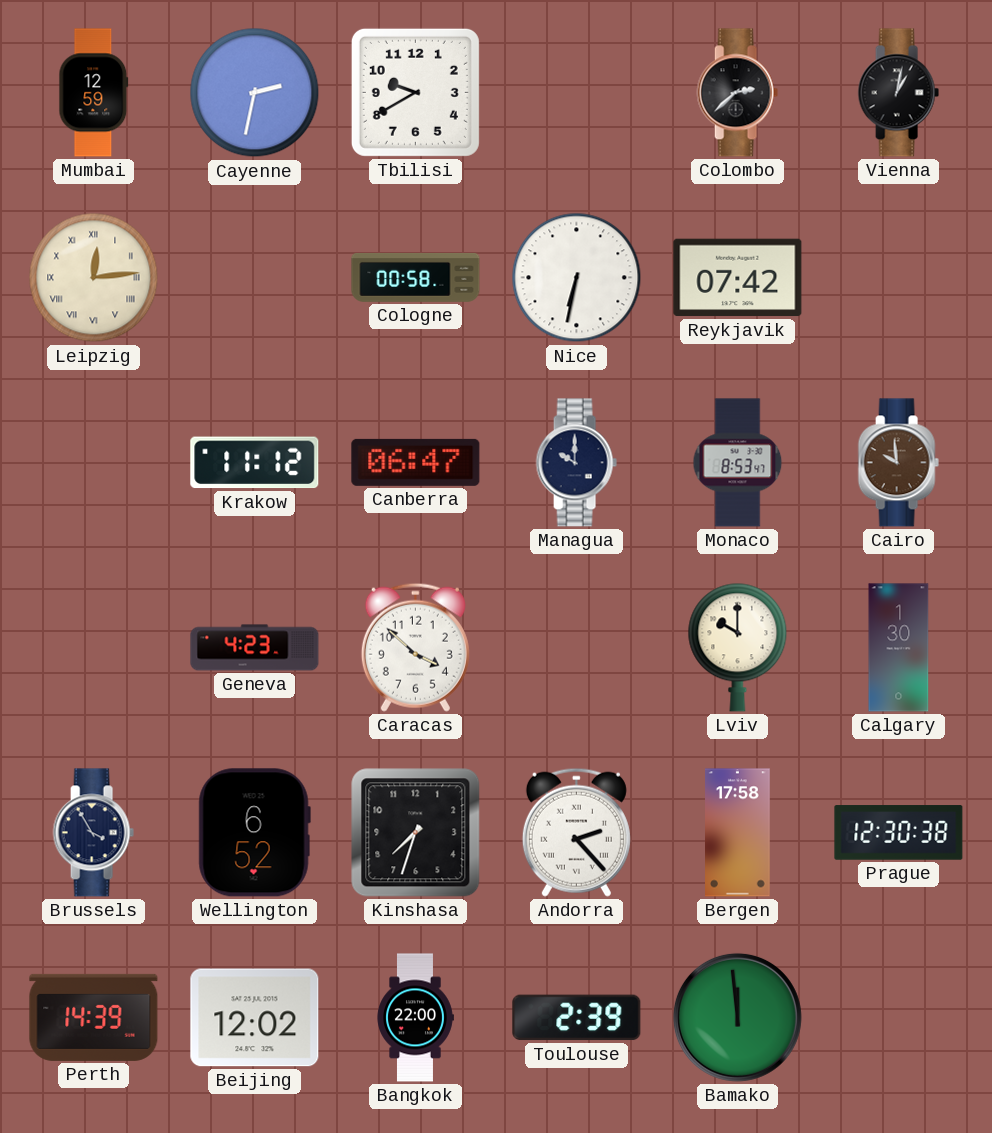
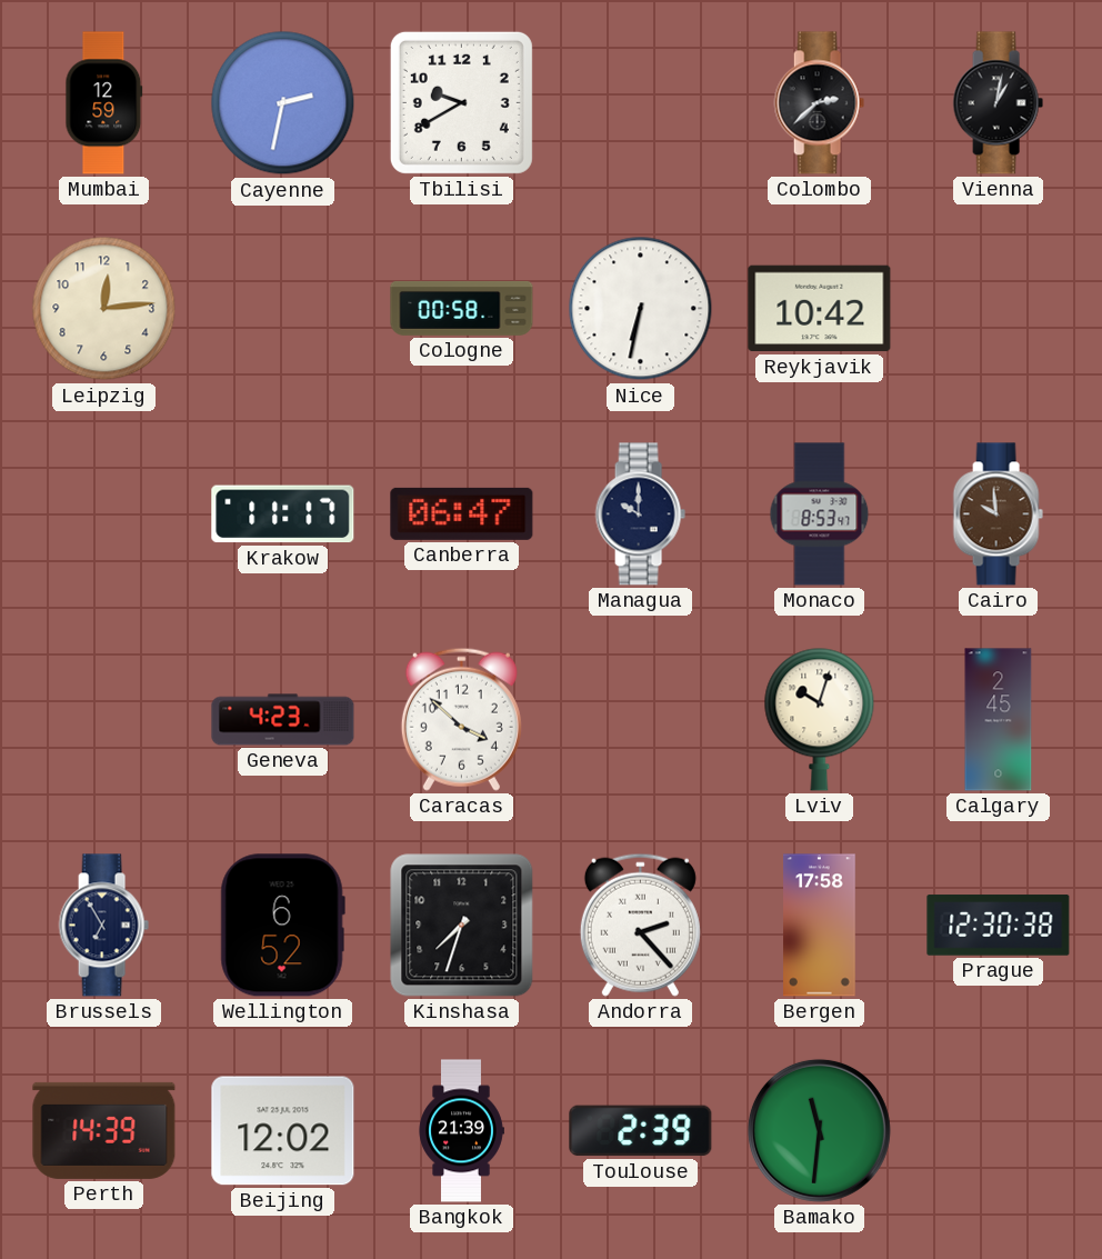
Leipzig numerals: Roman -> Arabic
Reykjavik: 07:42 -> 10:42
Krakow: 11:12 -> 11:17
Lviv: 10:00 -> 10:03
Calgary: 1:30 -> 2:45
Brussels: 3:55 -> 6:55
Bangkok: 22:00 -> 21:39
Bamako: 11:59 -> 11:31
